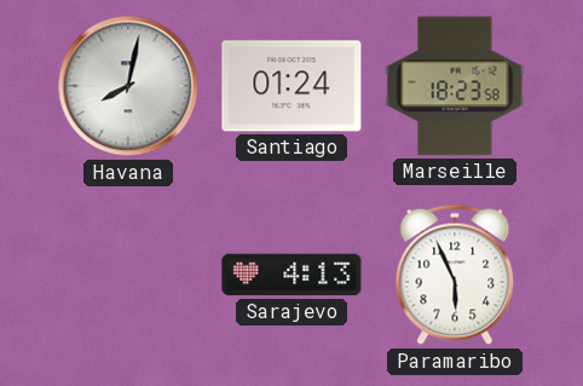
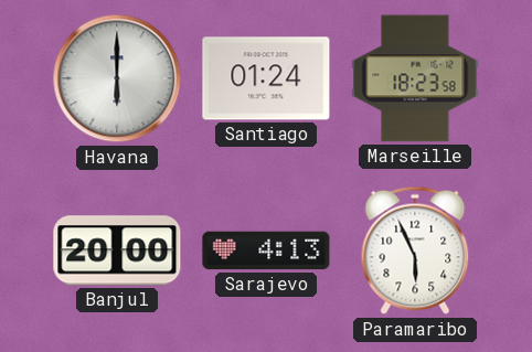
Havana: 8:02 -> 6:00
Banjul: none -> 20:00
